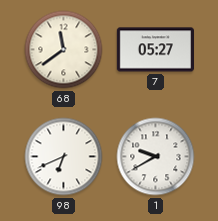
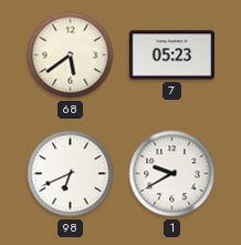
68: 11:39 -> 5:39
7: 05:27 -> 05:23
